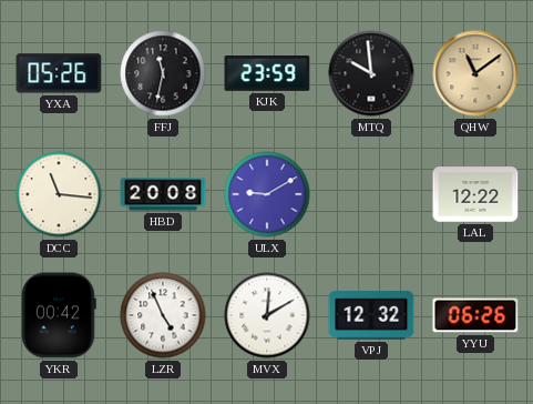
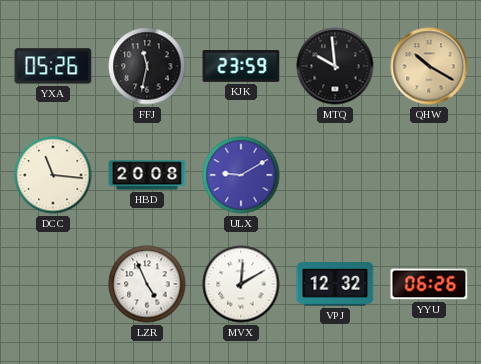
QHW: 11:09 -> 10:20
LAL: 12:22 -> none
YKR: 00:42 -> none
